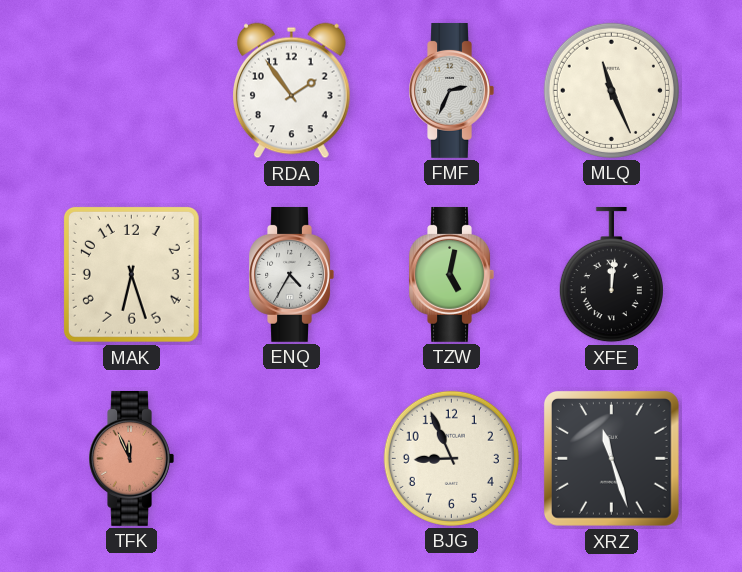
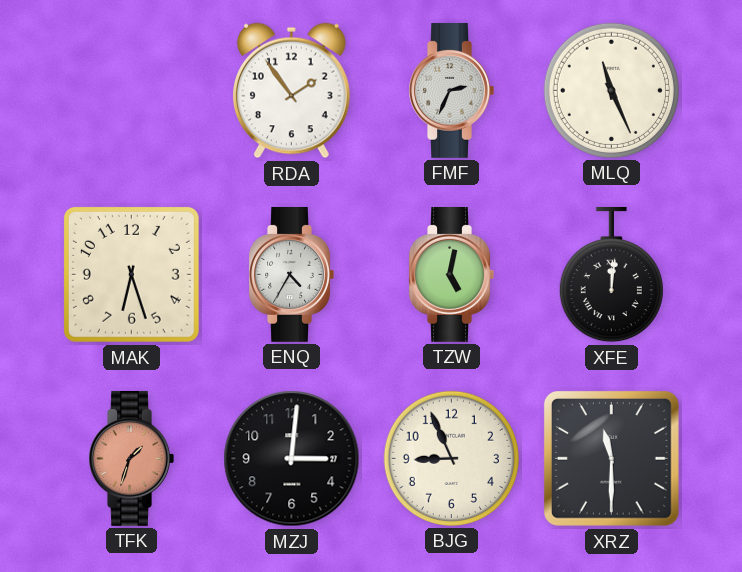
TFK: 11:56 -> 1:33
MZJ: none -> 3:01
XRZ: 11:27 -> 11:30
